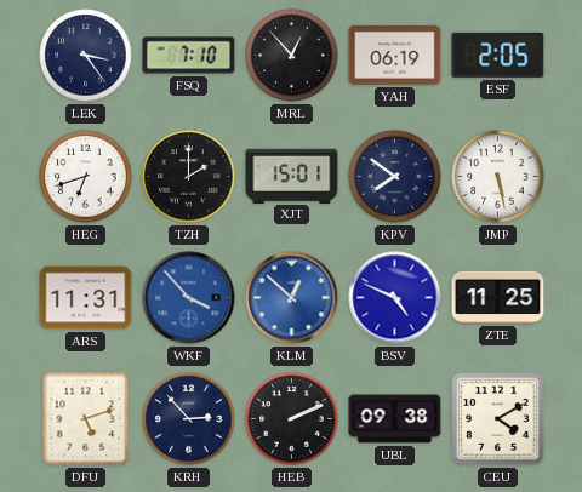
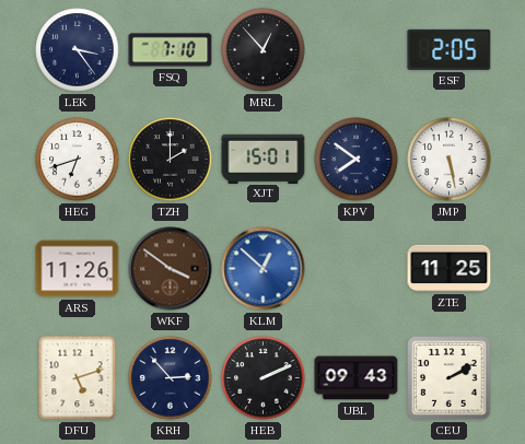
YAH: 06:19 -> none
ARS: 11:31 -> 11:26
WKF: 3:53 -> 3:51
WKF dial: blue -> brown
BSV: 4:49 -> none
UBL: 09:38 -> 09:43
CEU: 4:10 -> 2:10
